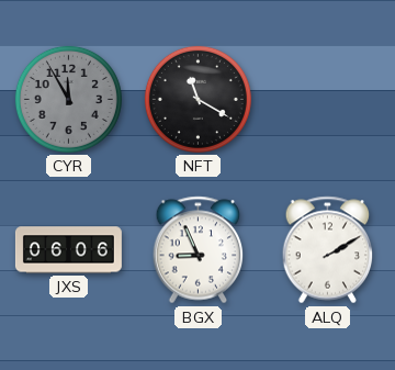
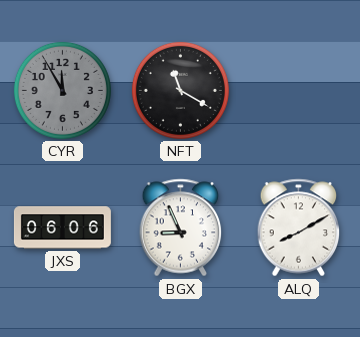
ALQ: 2:10 -> 8:10
